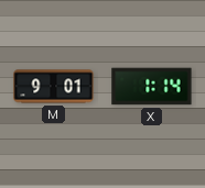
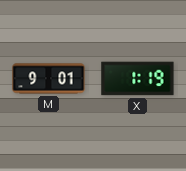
X: 1:14 -> 1:19
